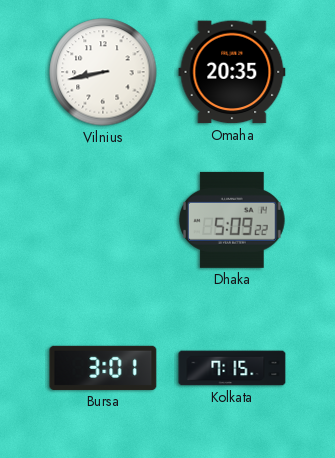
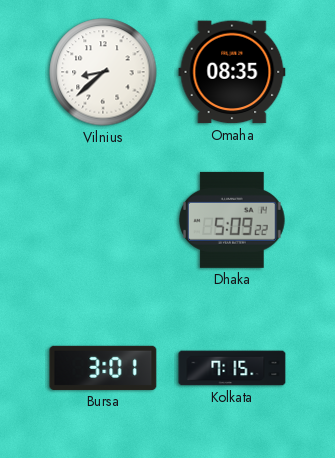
Vilnius: 8:43 -> 8:38
Omaha: 20:35 -> 08:35
